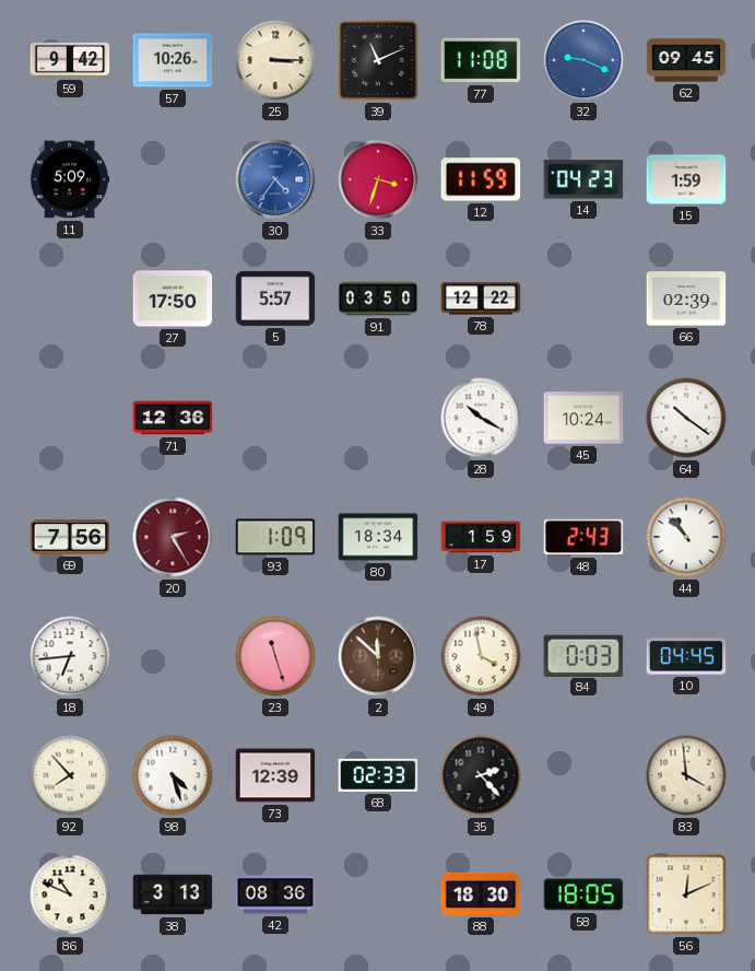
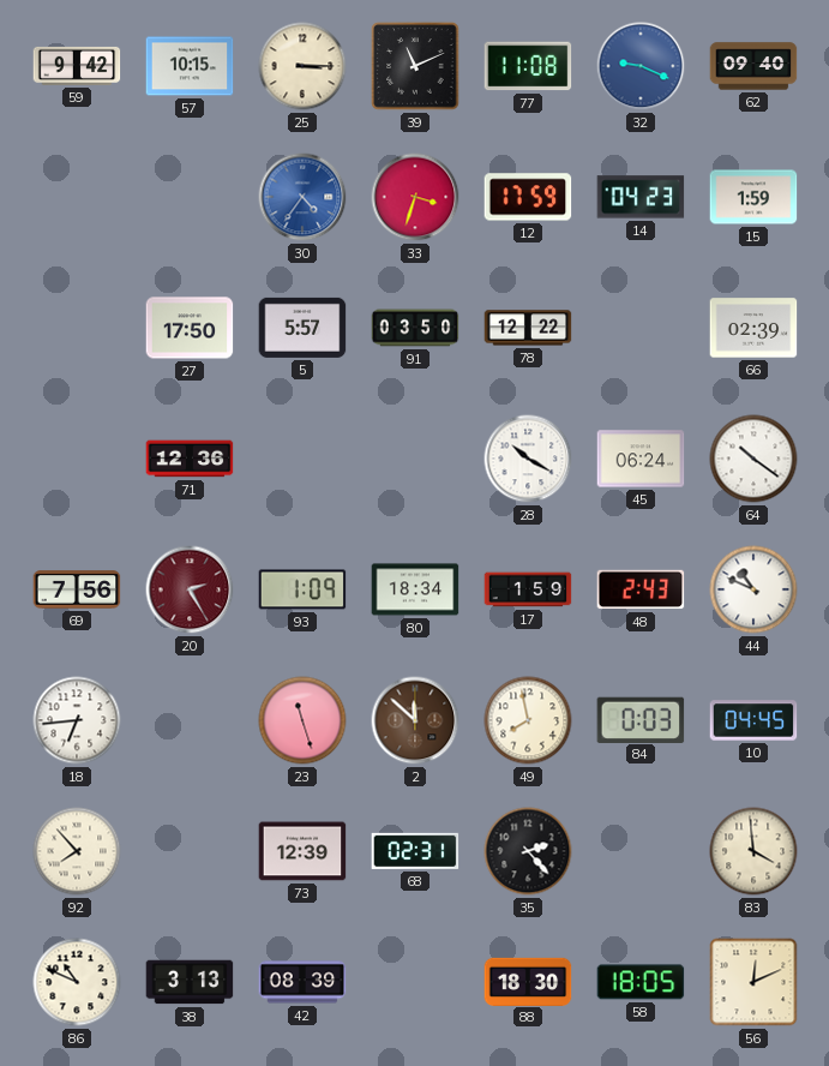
57: 10:26 -> 10:15
62: 09:45 -> 09:40
11: 5:09 -> none
12: 11:59 -> 17:59
45: 10:24 -> 06:24
44: 10:53 -> 10:49
49: 3:58 -> 7:58
98: 4:27 -> none
68: 02:33 -> 02:31
42: 08:36 -> 08:39
